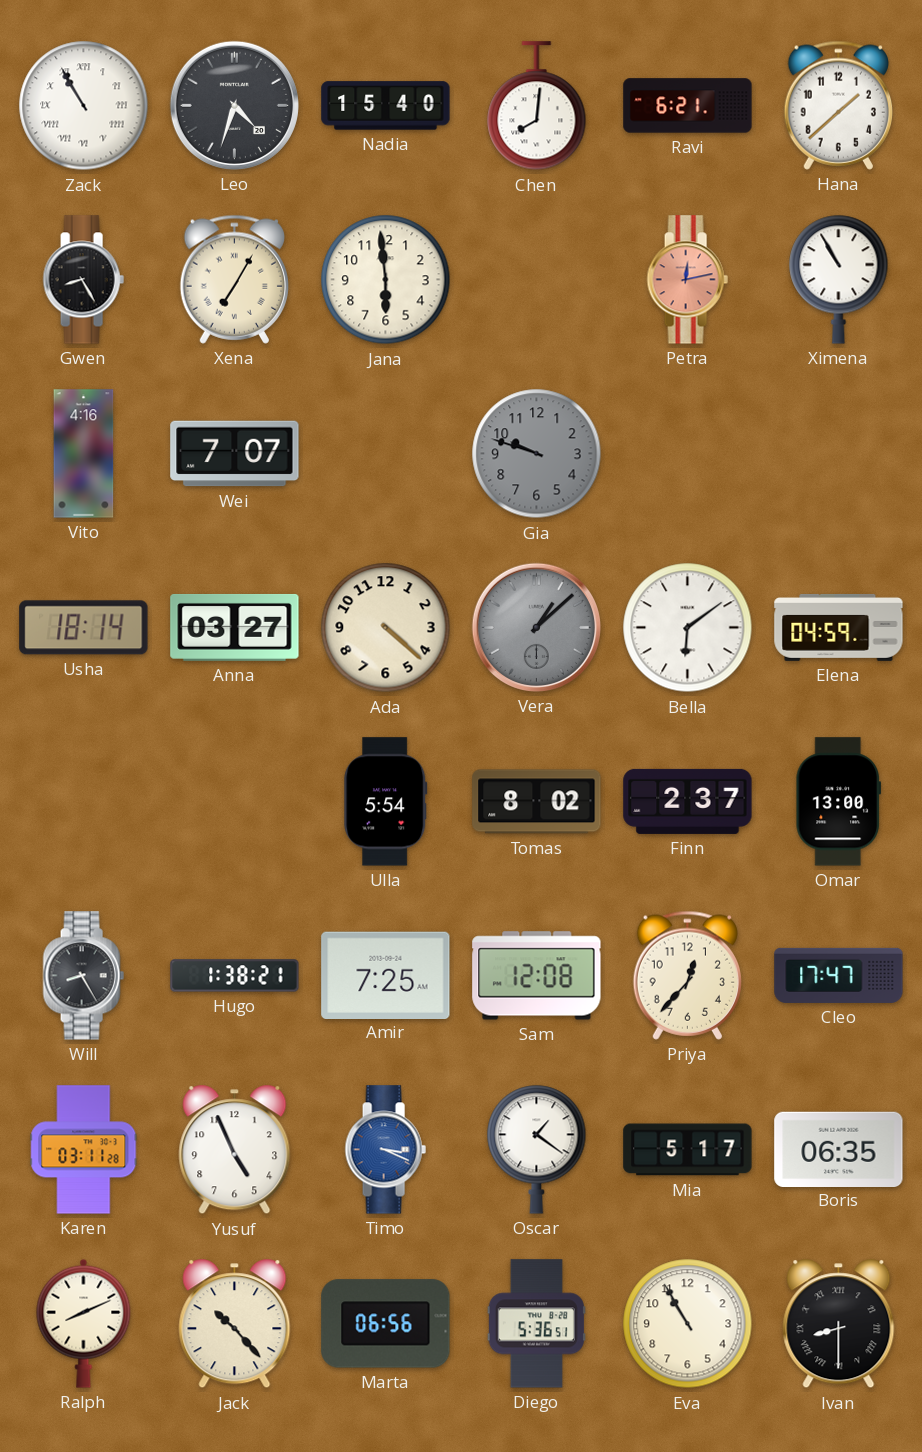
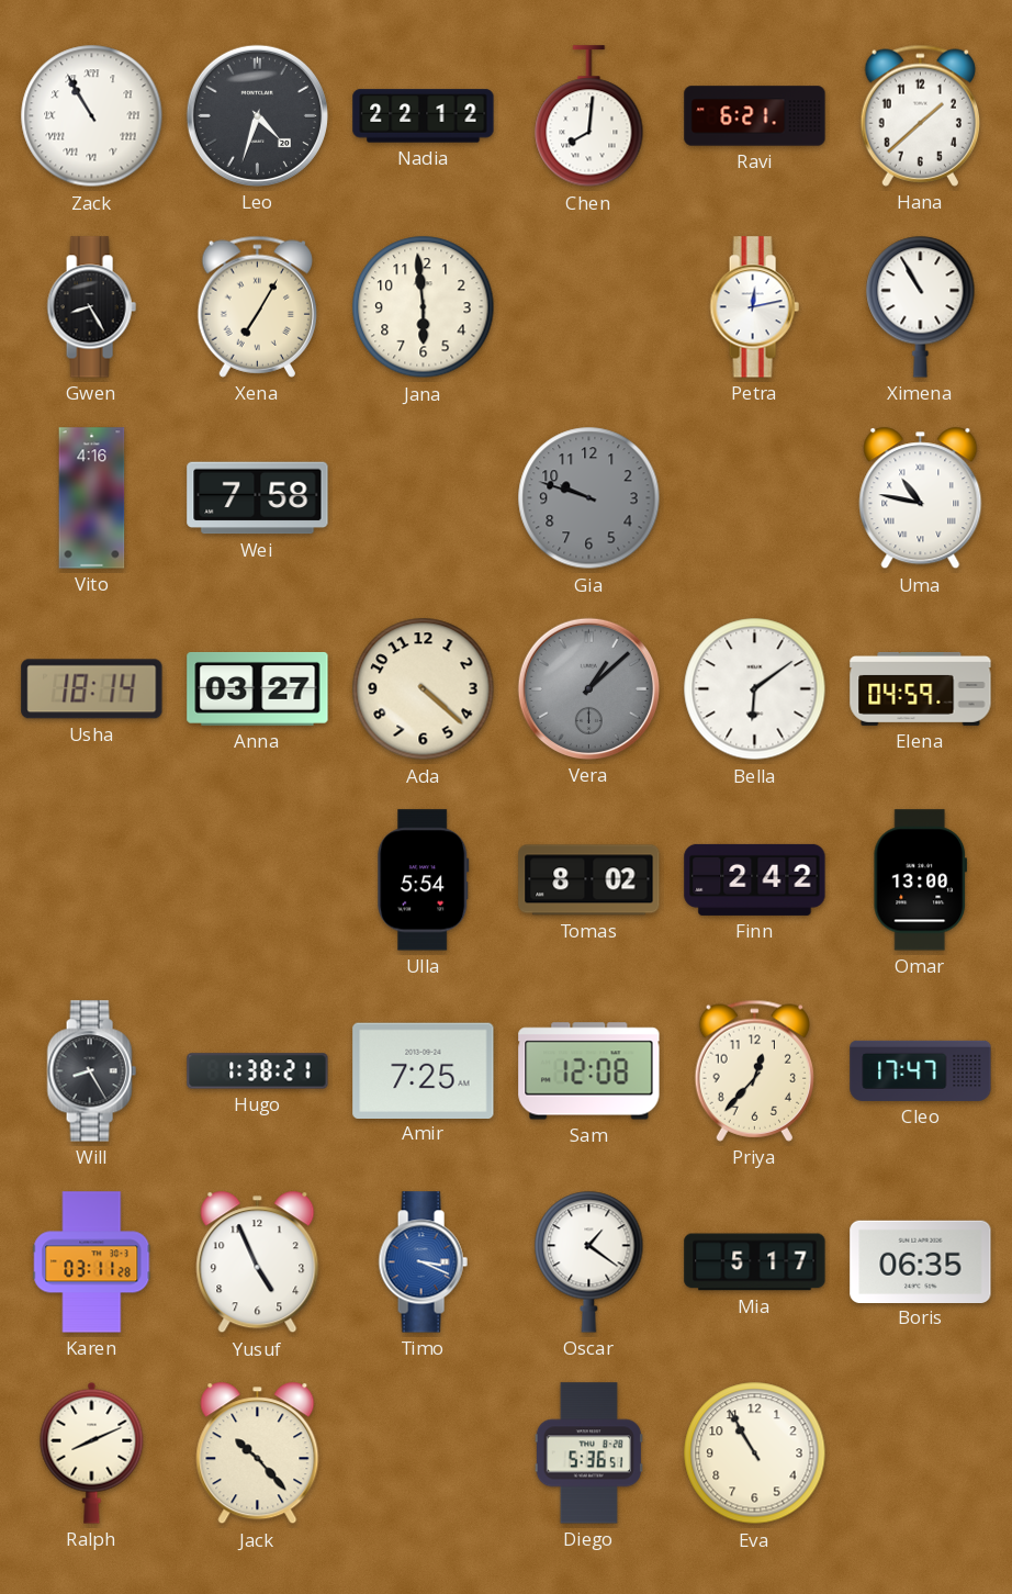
Nadia: 15:40 -> 22:12
Petra dial: salmon -> white
Wei: 7:07 -> 7:58
Uma: none -> 10:47
Finn: 2:37 -> 2:42
Marta: 06:56 -> none
Ivan: 8:30 -> none
